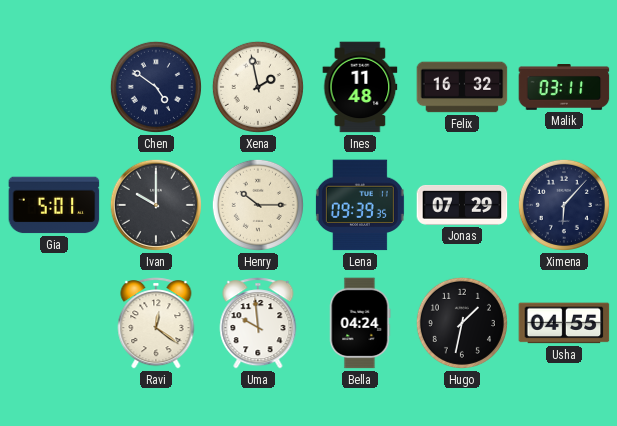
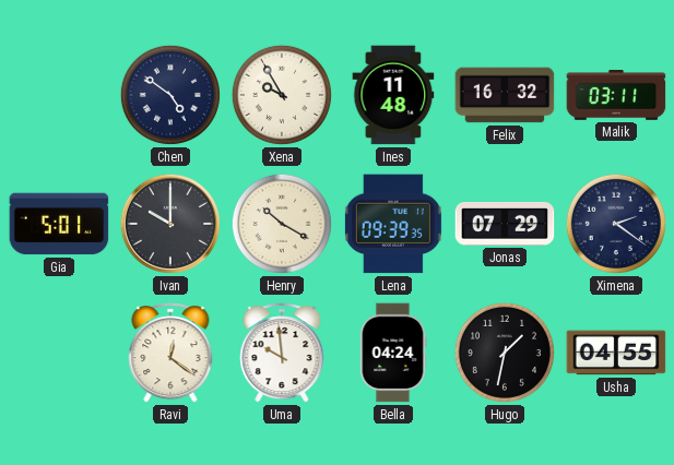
Xena: 1:58 -> 9:55
Henry: 10:15 -> 10:20
Ximena: 6:07 -> 2:21
